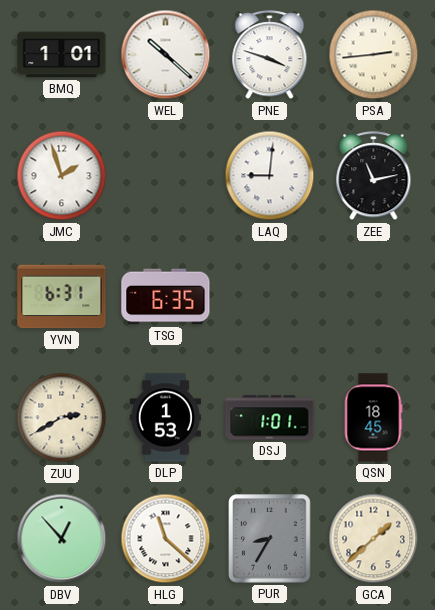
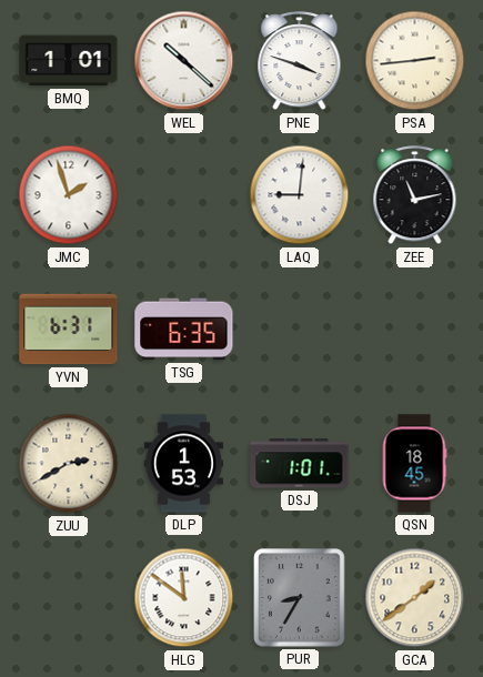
DBV: 12:53 -> none
HLG: 11:22 -> 11:51
GCA: 1:38 -> 1:39
